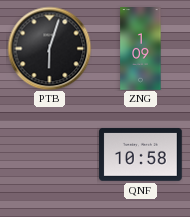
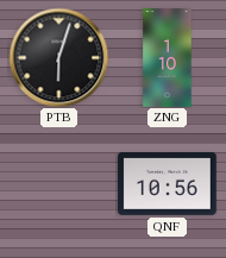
ZNG: 1:09 -> 1:10
QNF: 10:58 -> 10:56
